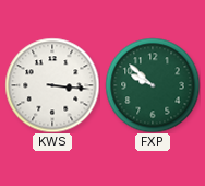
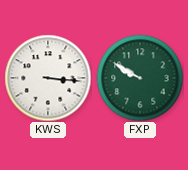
FXP: 9:52 -> 9:50
